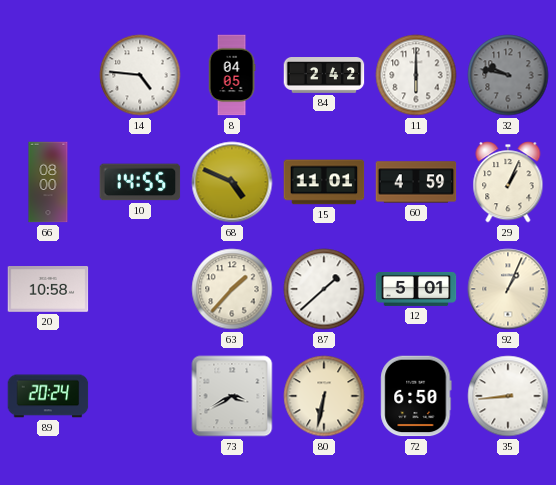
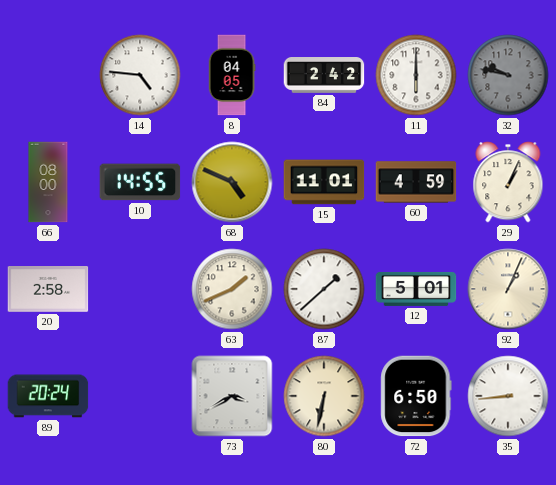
20: 10:58 -> 2:58
63: 1:37 -> 1:41
